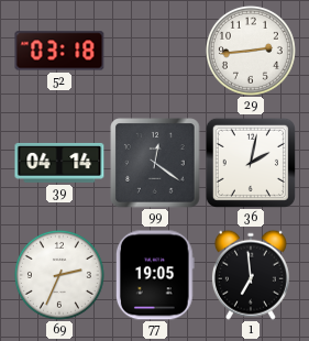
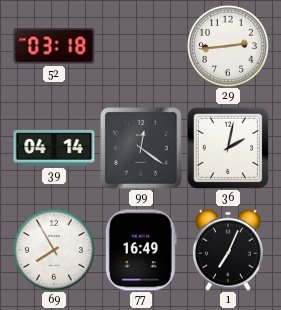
69: 2:34 -> 7:55
77: 19:05 -> 16:49
1: 6:59 -> 7:04
